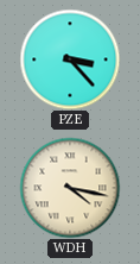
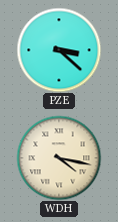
PZE: 3:23 -> 3:22
